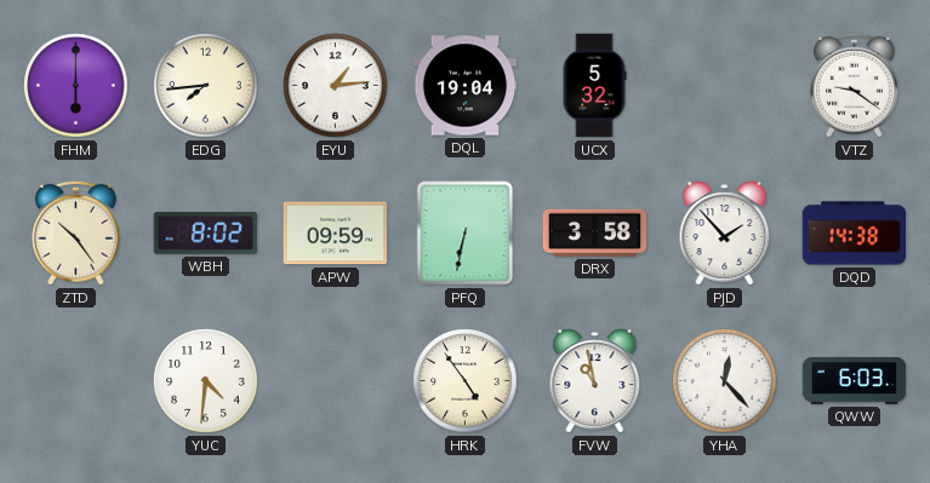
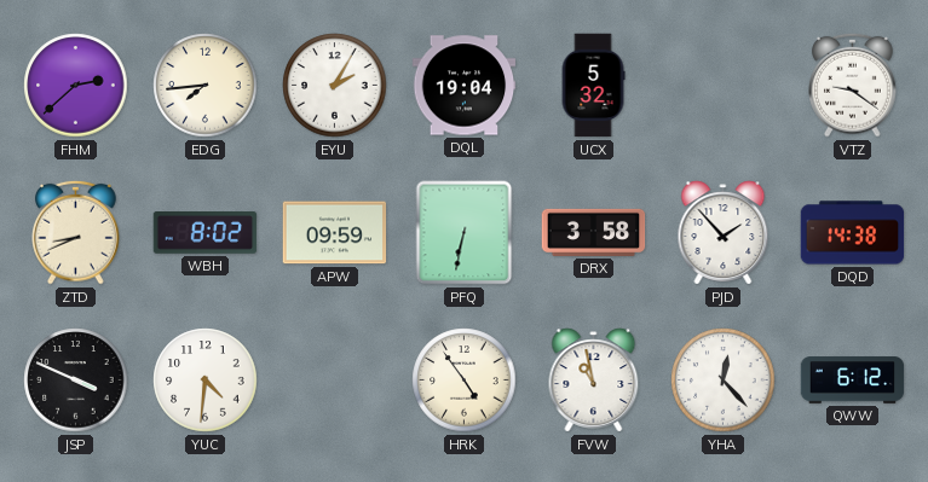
FHM: 6:00 -> 2:38
EYU: 1:14 -> 2:05
ZTD: 10:24 -> 8:41
JSP: none -> 3:49
QWW: 6:03 -> 6:12
